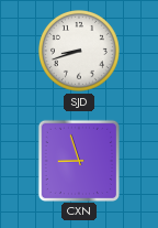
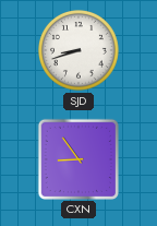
CXN: 8:57 -> 8:54
